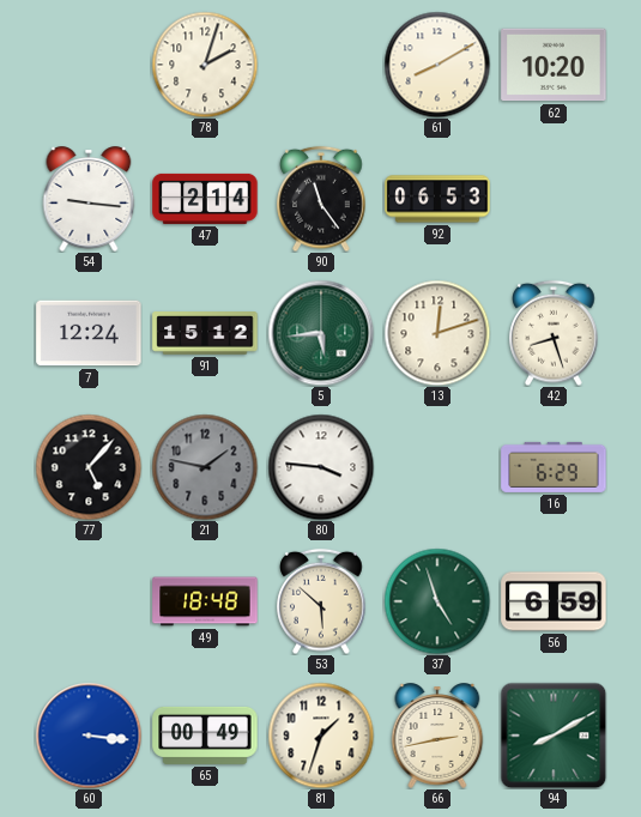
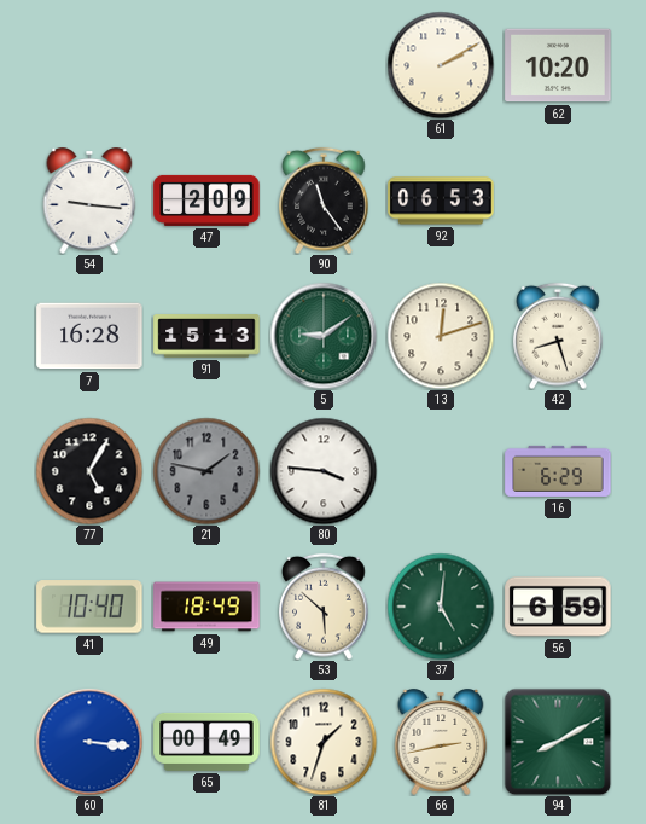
78: 2:03 -> none
61: 8:10 -> 2:10
47: 2:14 -> 2:09
7: 12:24 -> 16:28
91: 15:12 -> 15:13
5: 5:44 -> 9:09
77: 5:07 -> 5:05
41: none -> 10:40
49: 18:48 -> 18:49
37: 4:57 -> 5:01
